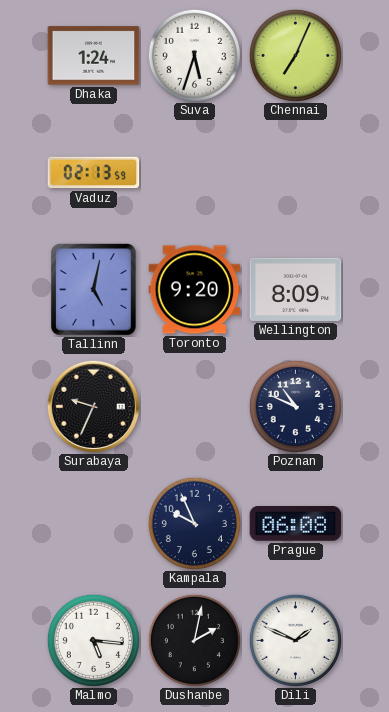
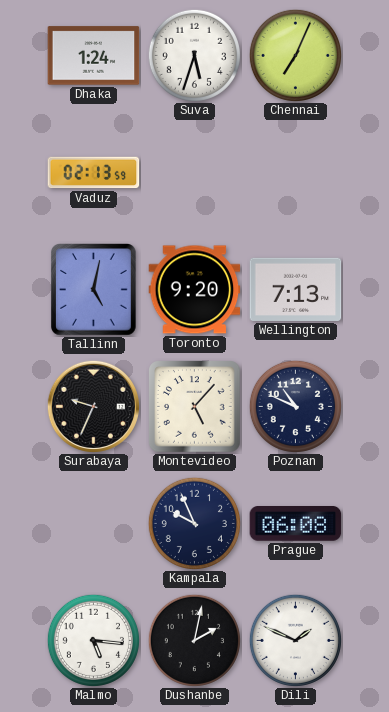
Wellington: 8:09 -> 7:13
Montevideo: none -> 5:07
